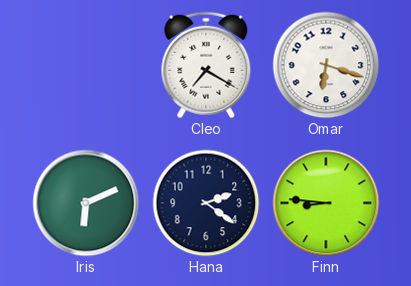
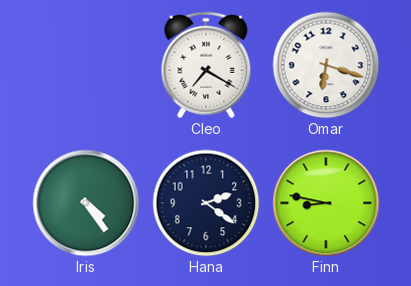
Iris: 6:11 -> 4:24
Finn: 8:46 -> 8:47
